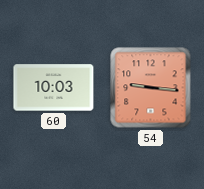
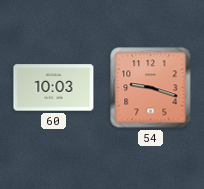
54: 9:16 -> 9:18
